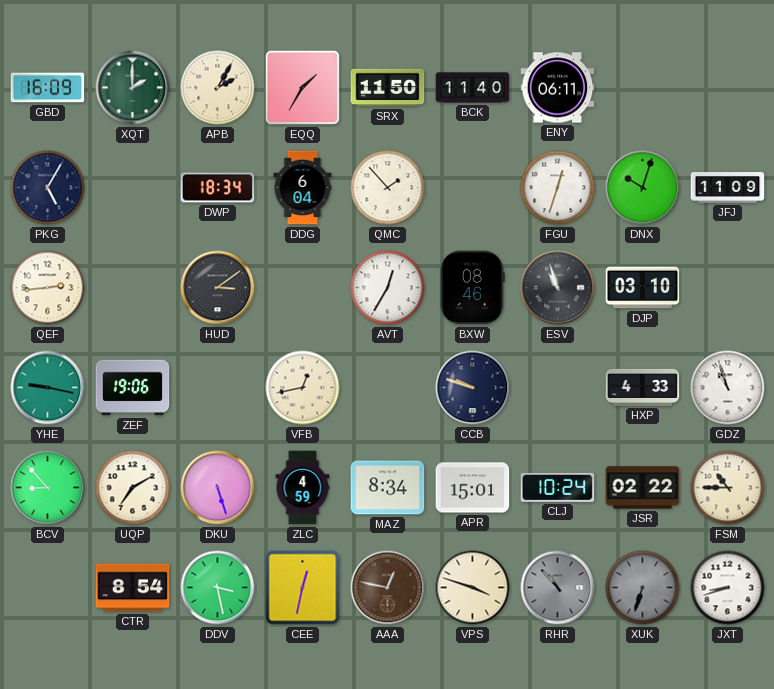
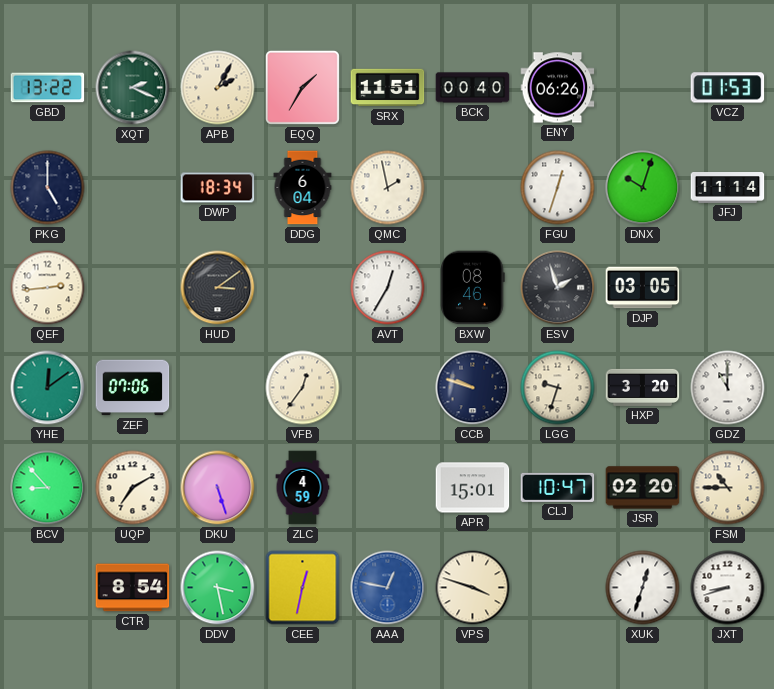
GBD: 16:09 -> 13:22
XQT: 2:00 -> 2:19
SRX: 11:50 -> 11:51
BCK: 11:40 -> 00:40
ENY: 06:11 -> 06:26
VCZ: none -> 01:53
PKG: 5:05 -> 5:00
QMC: 1:53 -> 1:58
JFJ: 11:09 -> 11:14
ESV: 10:57 -> 1:57
DJP: 03:10 -> 03:05
YHE: 9:17 -> 12:09
ZEF: 19:06 -> 07:06
VFB: 12:43 -> 12:36
LGG: none -> 9:33
HXP: 4:33 -> 3:20
GDZ: 10:57 -> 11:00
MAZ: 8:34 -> none
CLJ: 10:24 -> 10:47
JSR: 02:22 -> 02:20
AAA dial: brown -> blue
RHR: 10:53 -> none
XUK: 6:33 -> 12:33
XUK dial: grey -> white
